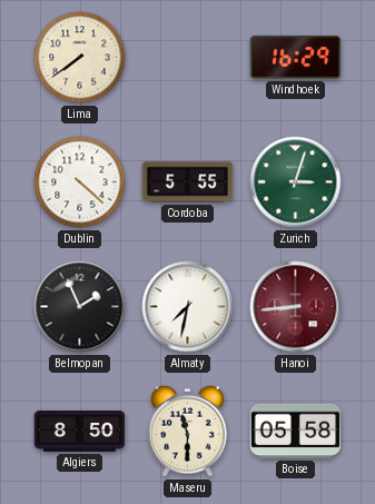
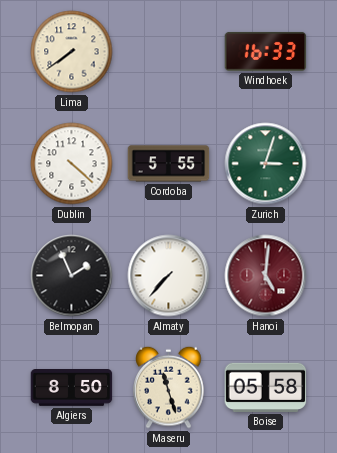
Windhoek: 16:29 -> 16:33
Almaty: 7:32 -> 7:37
Hanoi: 8:44 -> 5:01
Maseru: 11:30 -> 11:27
